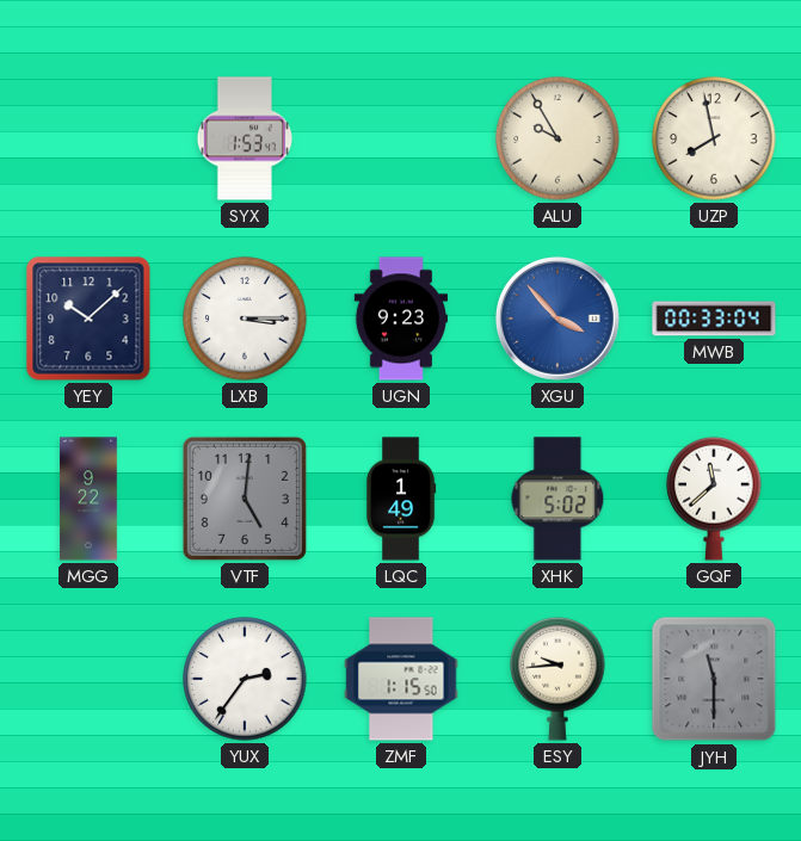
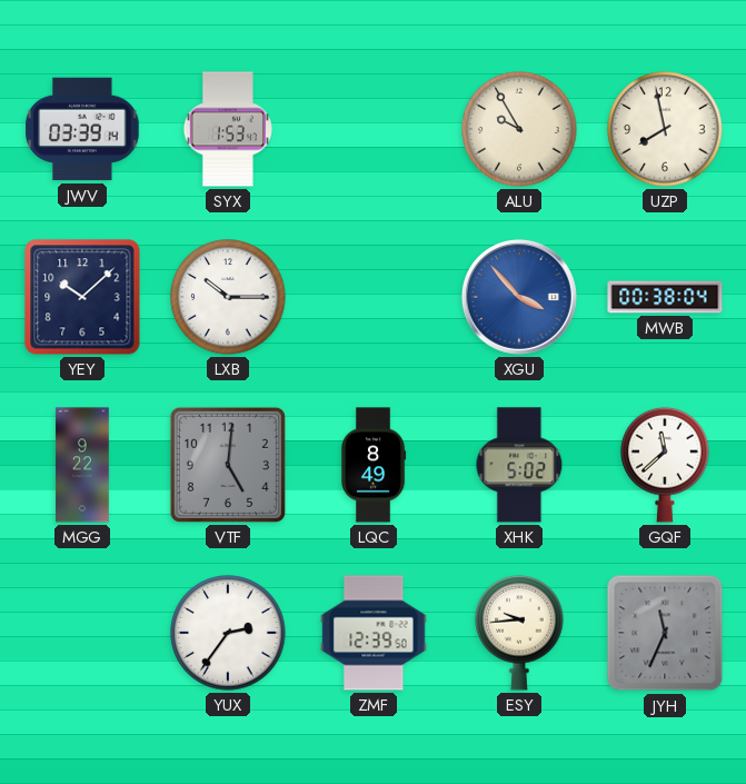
JWV: none -> 03:39
LXB: 3:15 -> 10:15
UGN: 9:23 -> none
MWB: 00:33 -> 00:38
LQC: 1:49 -> 8:49
ZMF: 1:15 -> 12:39
JYH: 11:30 -> 11:34
